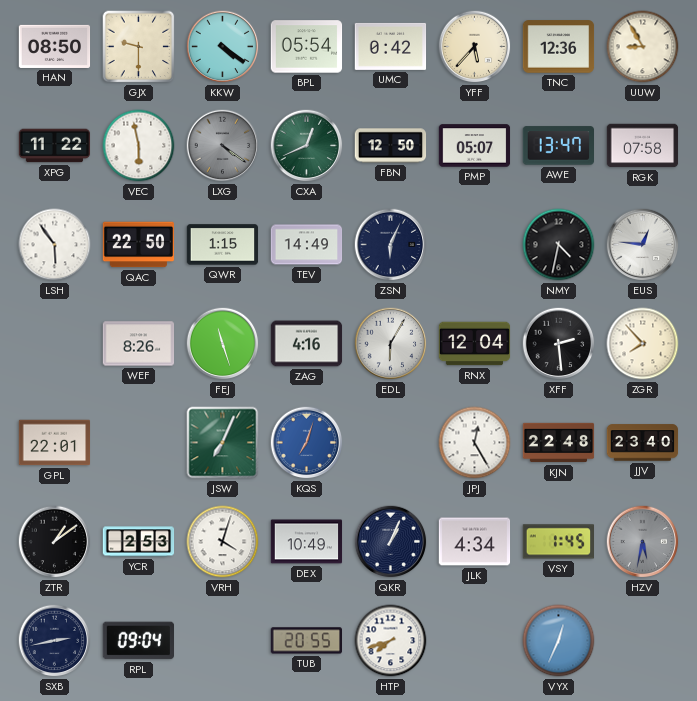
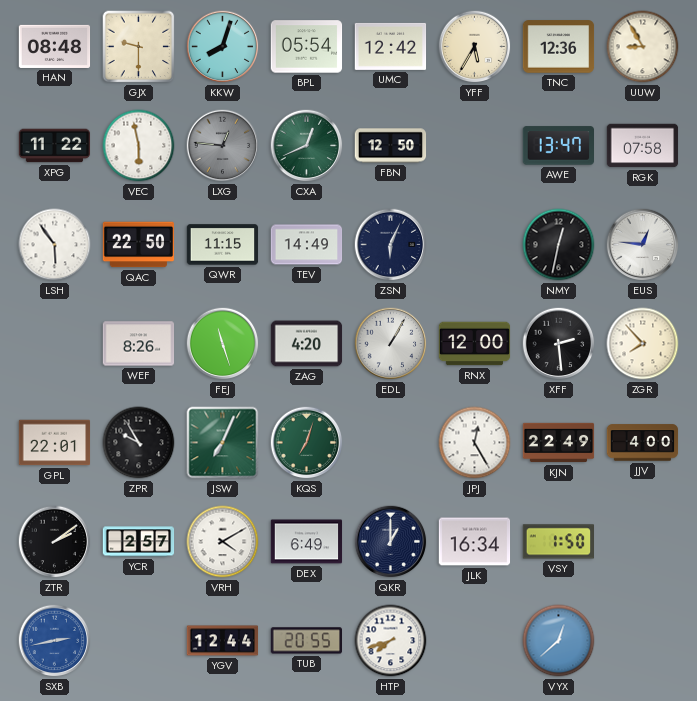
HAN: 08:50 -> 08:48
KKW: 4:21 -> 8:03
UMC: 0:42 -> 12:42
YFF: 5:37 -> 5:35
LXG: 4:21 -> 12:46
PMP: 05:07 -> none
QWR: 1:15 -> 11:15
NMY: 4:32 -> 12:32
ZAG: 4:16 -> 4:20
EDL: 6:05 -> 1:05
RNX: 12:04 -> 12:00
ZPR: none -> 9:55
KQS dial: blue -> green
KJN: 22:48 -> 22:49
JJV: 23:40 -> 4:00
ZTR: 1:09 -> 2:09
YCR: 2:53 -> 2:57
VRH: 4:03 -> 4:10
DEX: 10:49 -> 6:49
QKR: 1:04 -> 1:00
JLK: 4:34 -> 16:34
VSY: 1:45 -> 1:50
HZV: 5:32 -> none
SXB dial: navy -> blue
RPL: 09:04 -> none
YGV: none -> 12:44
VYX: 12:34 -> 12:38
